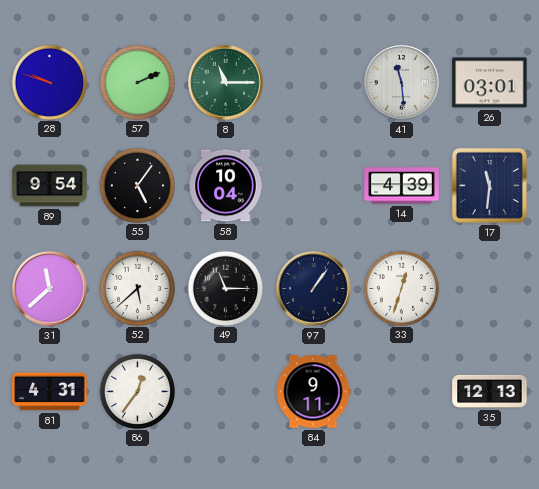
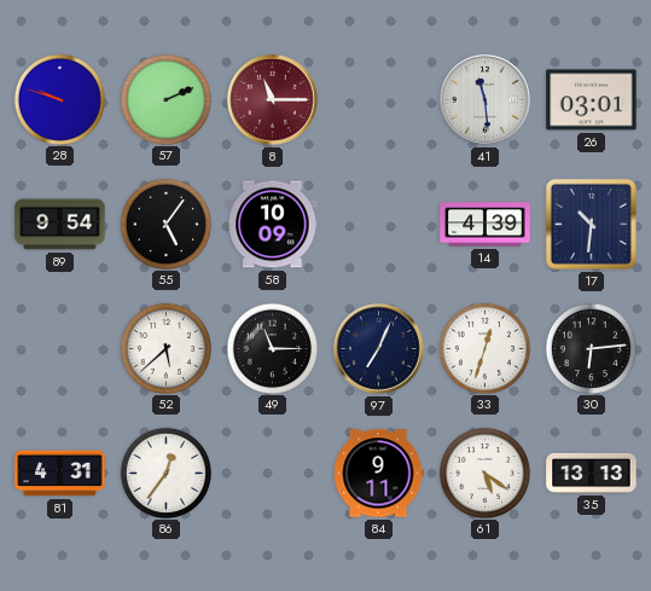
8 dial: green -> burgundy
58: 10:04 -> 10:09
17: 11:31 -> 10:31
31: 11:38 -> none
97: 1:06 -> 7:04
30: none -> 6:14
61: none -> 5:21
35: 12:13 -> 13:13
